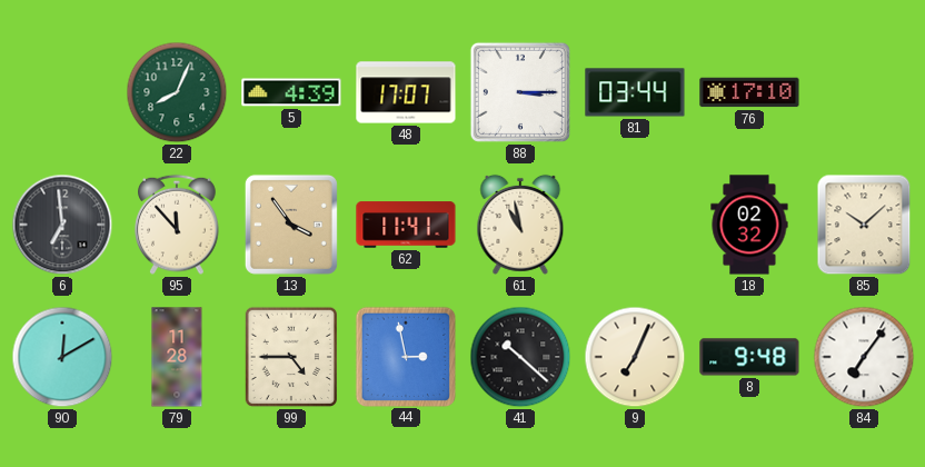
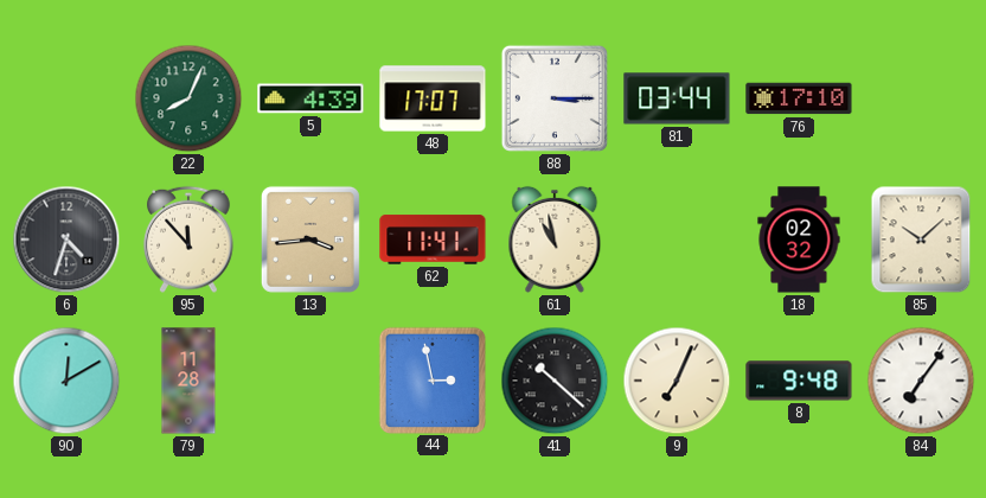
6: 6:59 -> 4:33
13: 3:54 -> 3:44
99: 4:45 -> none
